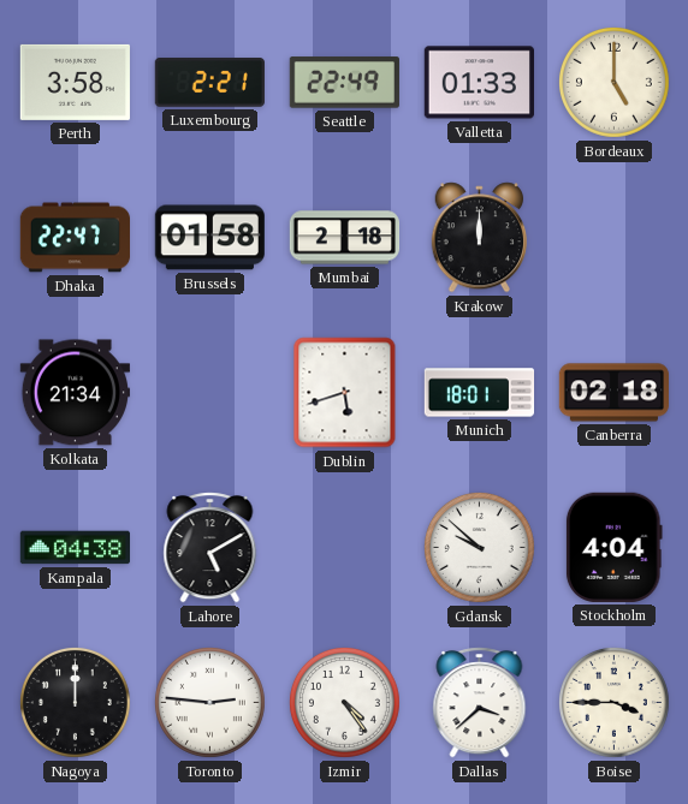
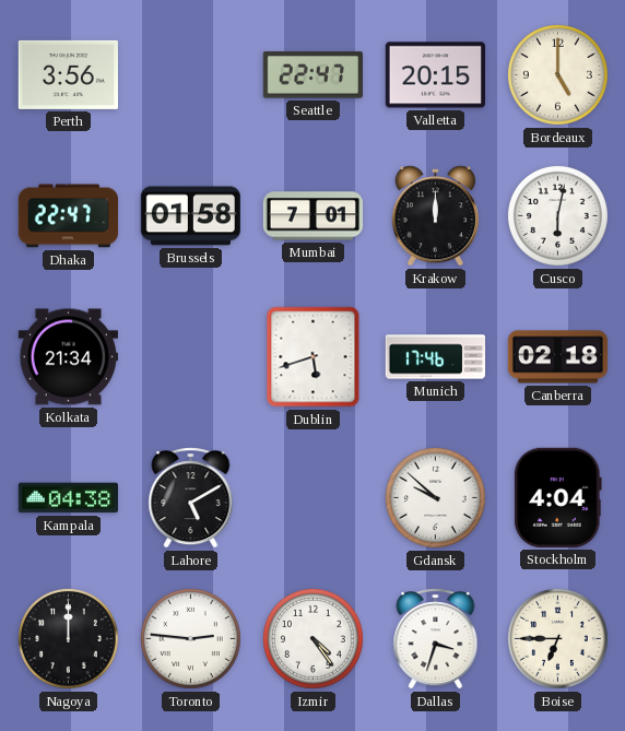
Perth: 3:58 -> 3:56
Luxembourg: 2:21 -> none
Seattle: 22:49 -> 22:47
Valletta: 01:33 -> 20:15
Mumbai: 2:18 -> 7:01
Cusco: none -> 6:02
Munich: 18:01 -> 17:46
Dallas: 3:38 -> 3:33
Boise: 3:45 -> 6:45
